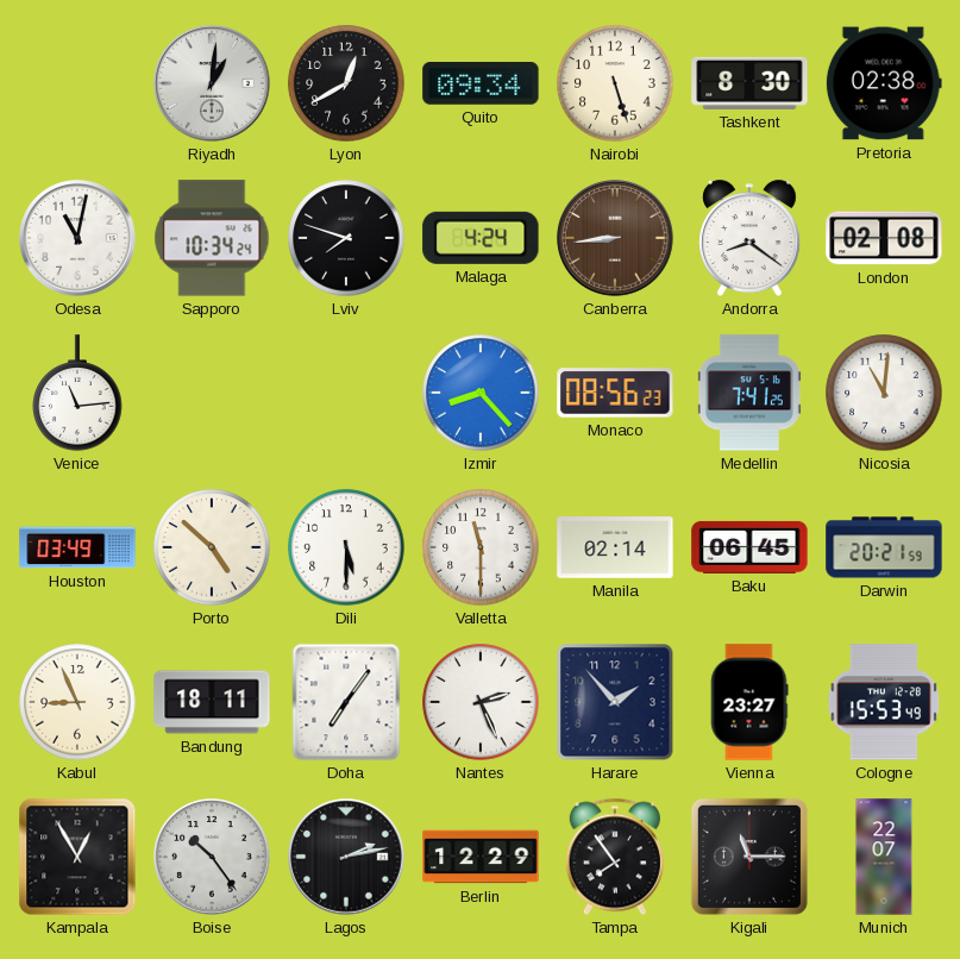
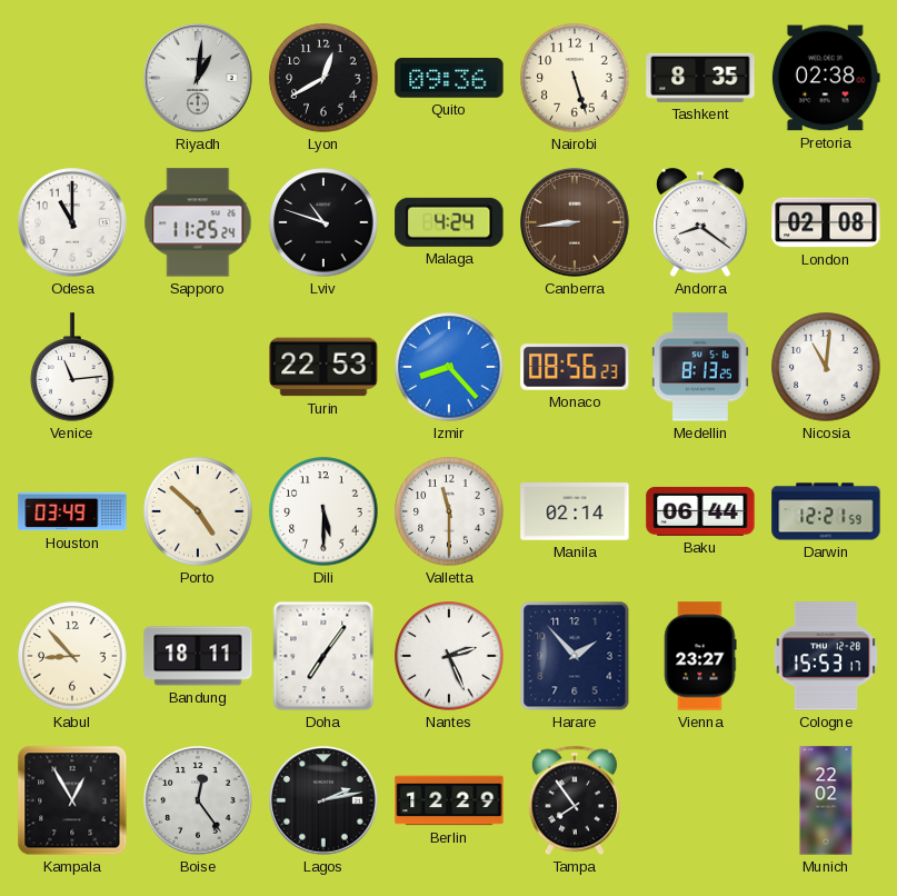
Quito: 09:34 -> 09:36
Tashkent: 8:30 -> 8:35
Odesa: 11:02 -> 11:00
Sapporo: 10:34 -> 11:25
Lviv: 7:48 -> 10:48
Turin: none -> 22:53
Medellin: 7:41 -> 8:13
Baku: 06:45 -> 06:44
Darwin: 20:21 -> 12:21
Kabul: 8:56 -> 8:53
Cologne: 15:53:49 -> 15:53:17
Boise: 10:24 -> 12:24
Kigali: 11:15 -> none
Munich: 22:07 -> 22:02
